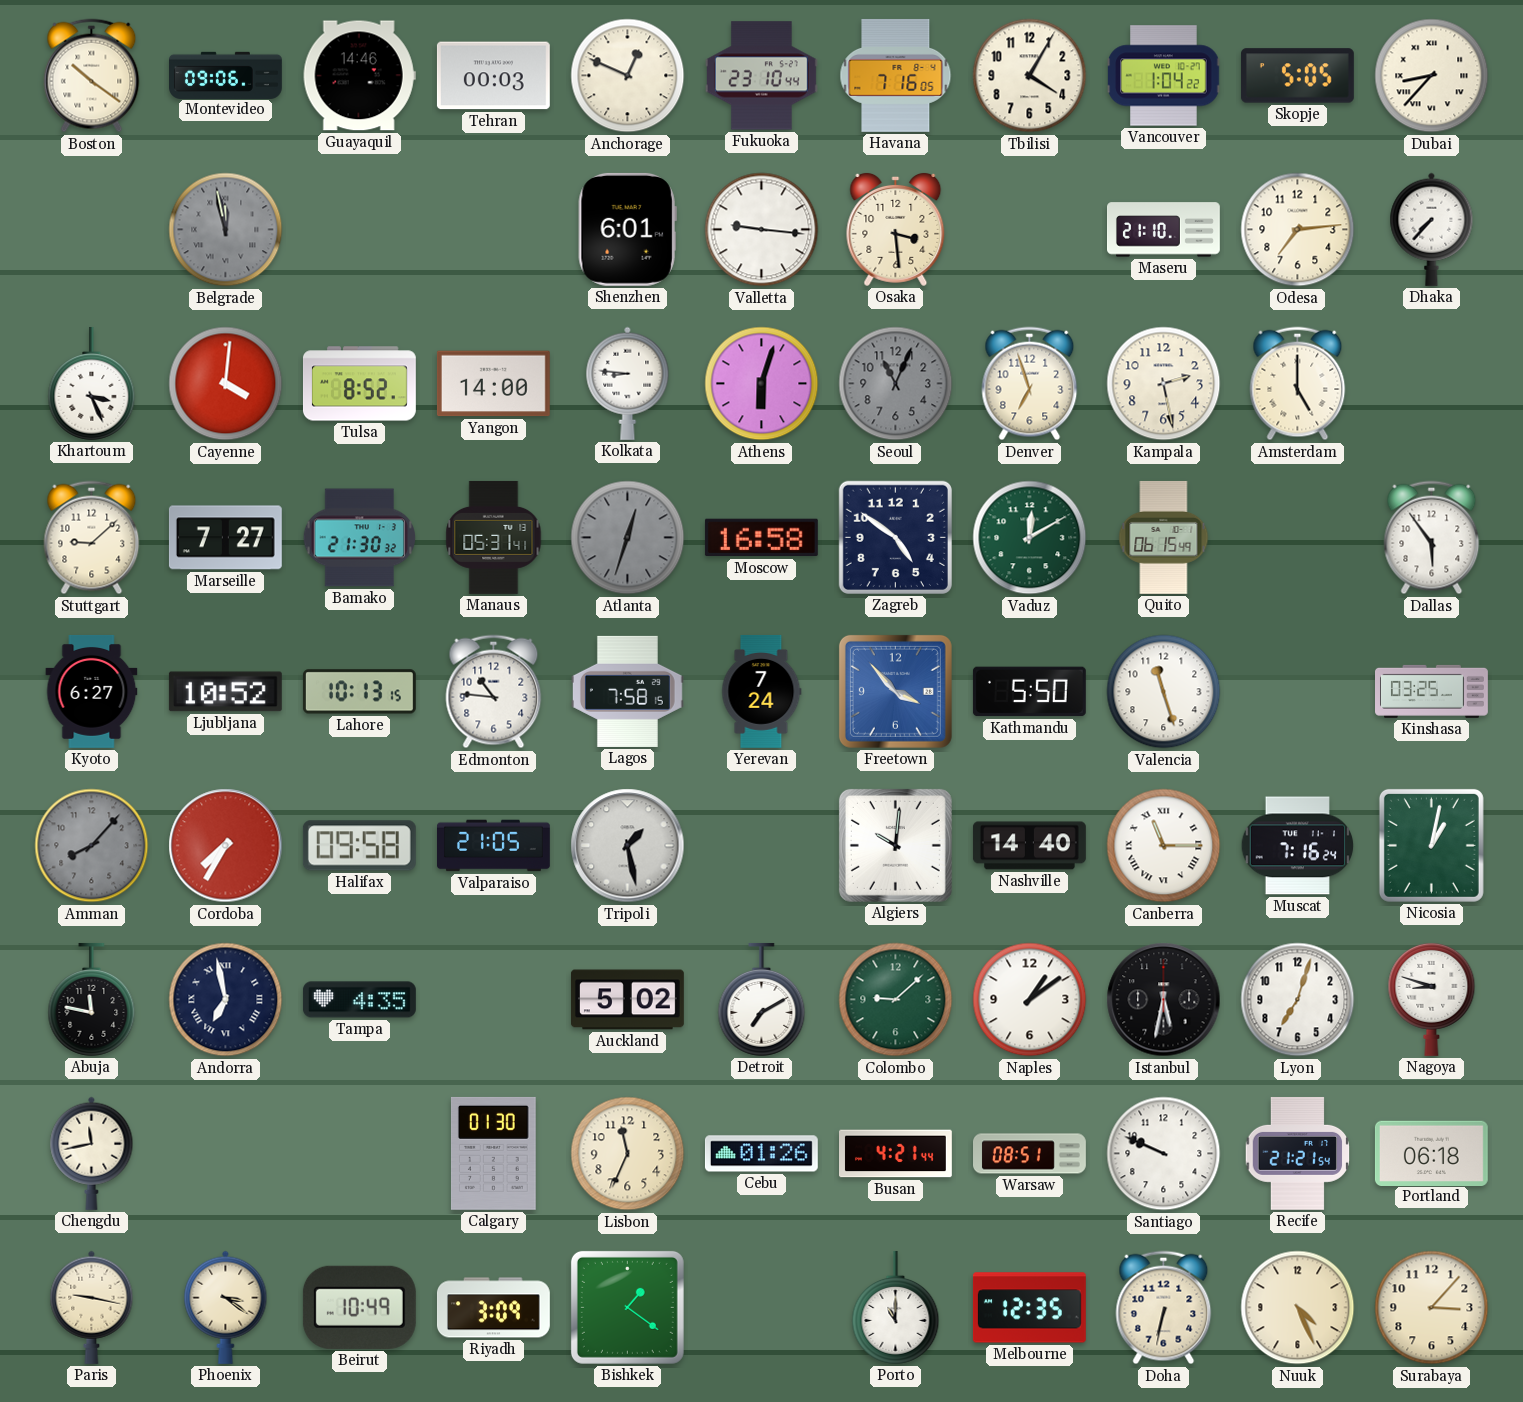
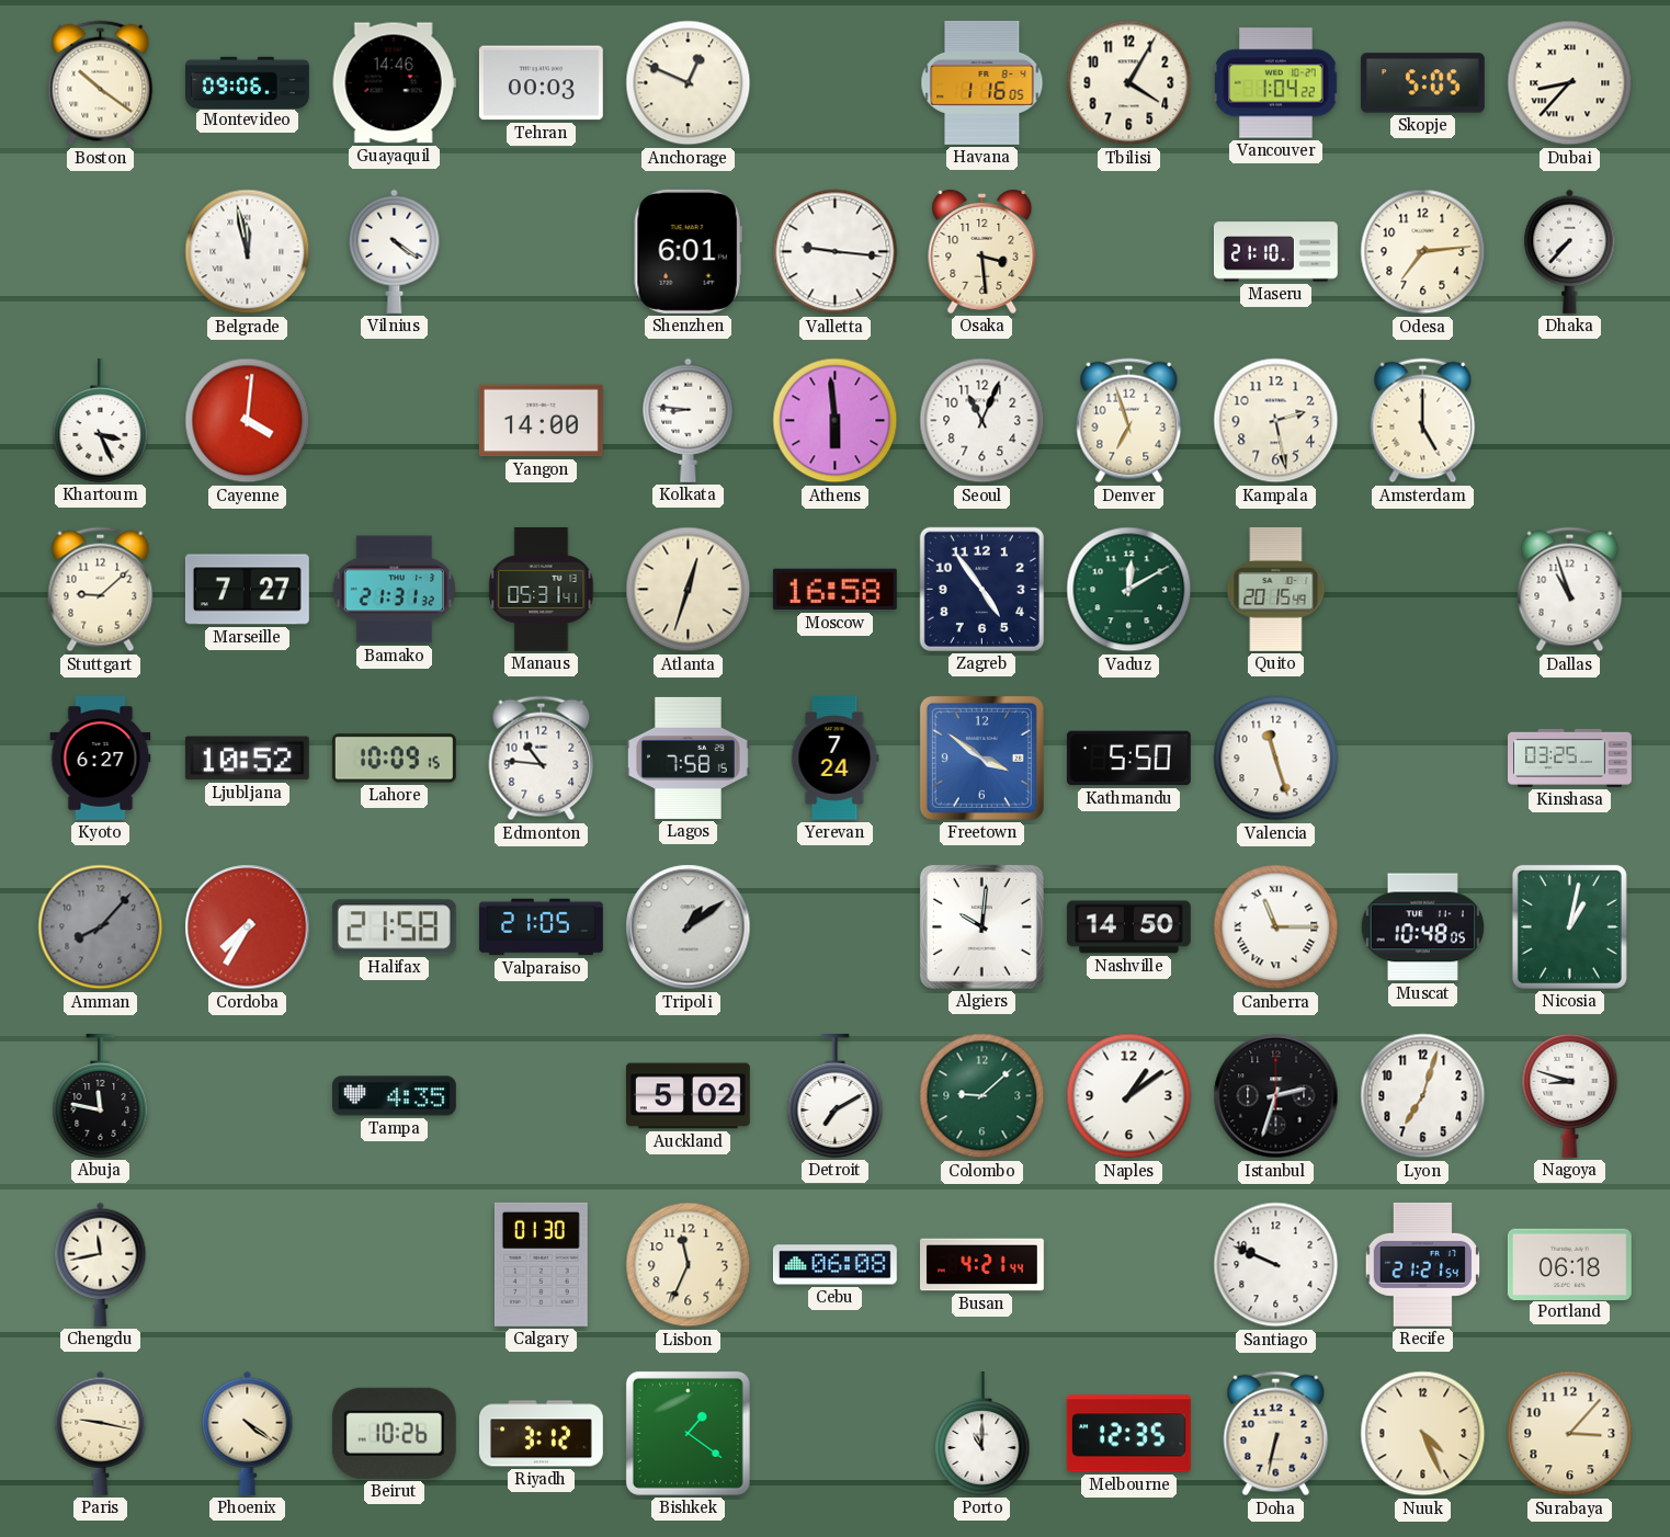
Fukuoka: 23:10 -> none
Havana: 7:16 -> 1:16
Belgrade dial: grey -> white
Vilnius: none -> 4:21
Tulsa: 8:52 -> none
Athens: 6:03 -> 5:59
Seoul dial: grey -> white
Bamako: 21:30 -> 21:31
Atlanta dial: grey -> cream
Zagreb: 4:51 -> 4:54
Quito: 06:15 -> 20:15
Dallas: 5:54 -> 10:57
Lahore: 10:13 -> 10:09
Freetown: 3:53 -> 3:51
Halifax: 09:58 -> 21:58
Tripoli: 1:28 -> 1:09
Nashville: 14:40 -> 14:50
Muscat: 7:16 -> 10:48
Andorra: 6:58 -> none
Istanbul: 5:32 -> 2:33
Cebu: 01:26 -> 06:08
Warsaw: 08:51 -> none
Phoenix: 3:21 -> 4:21
Beirut: 10:49 -> 10:26
Riyadh: 3:09 -> 3:12
